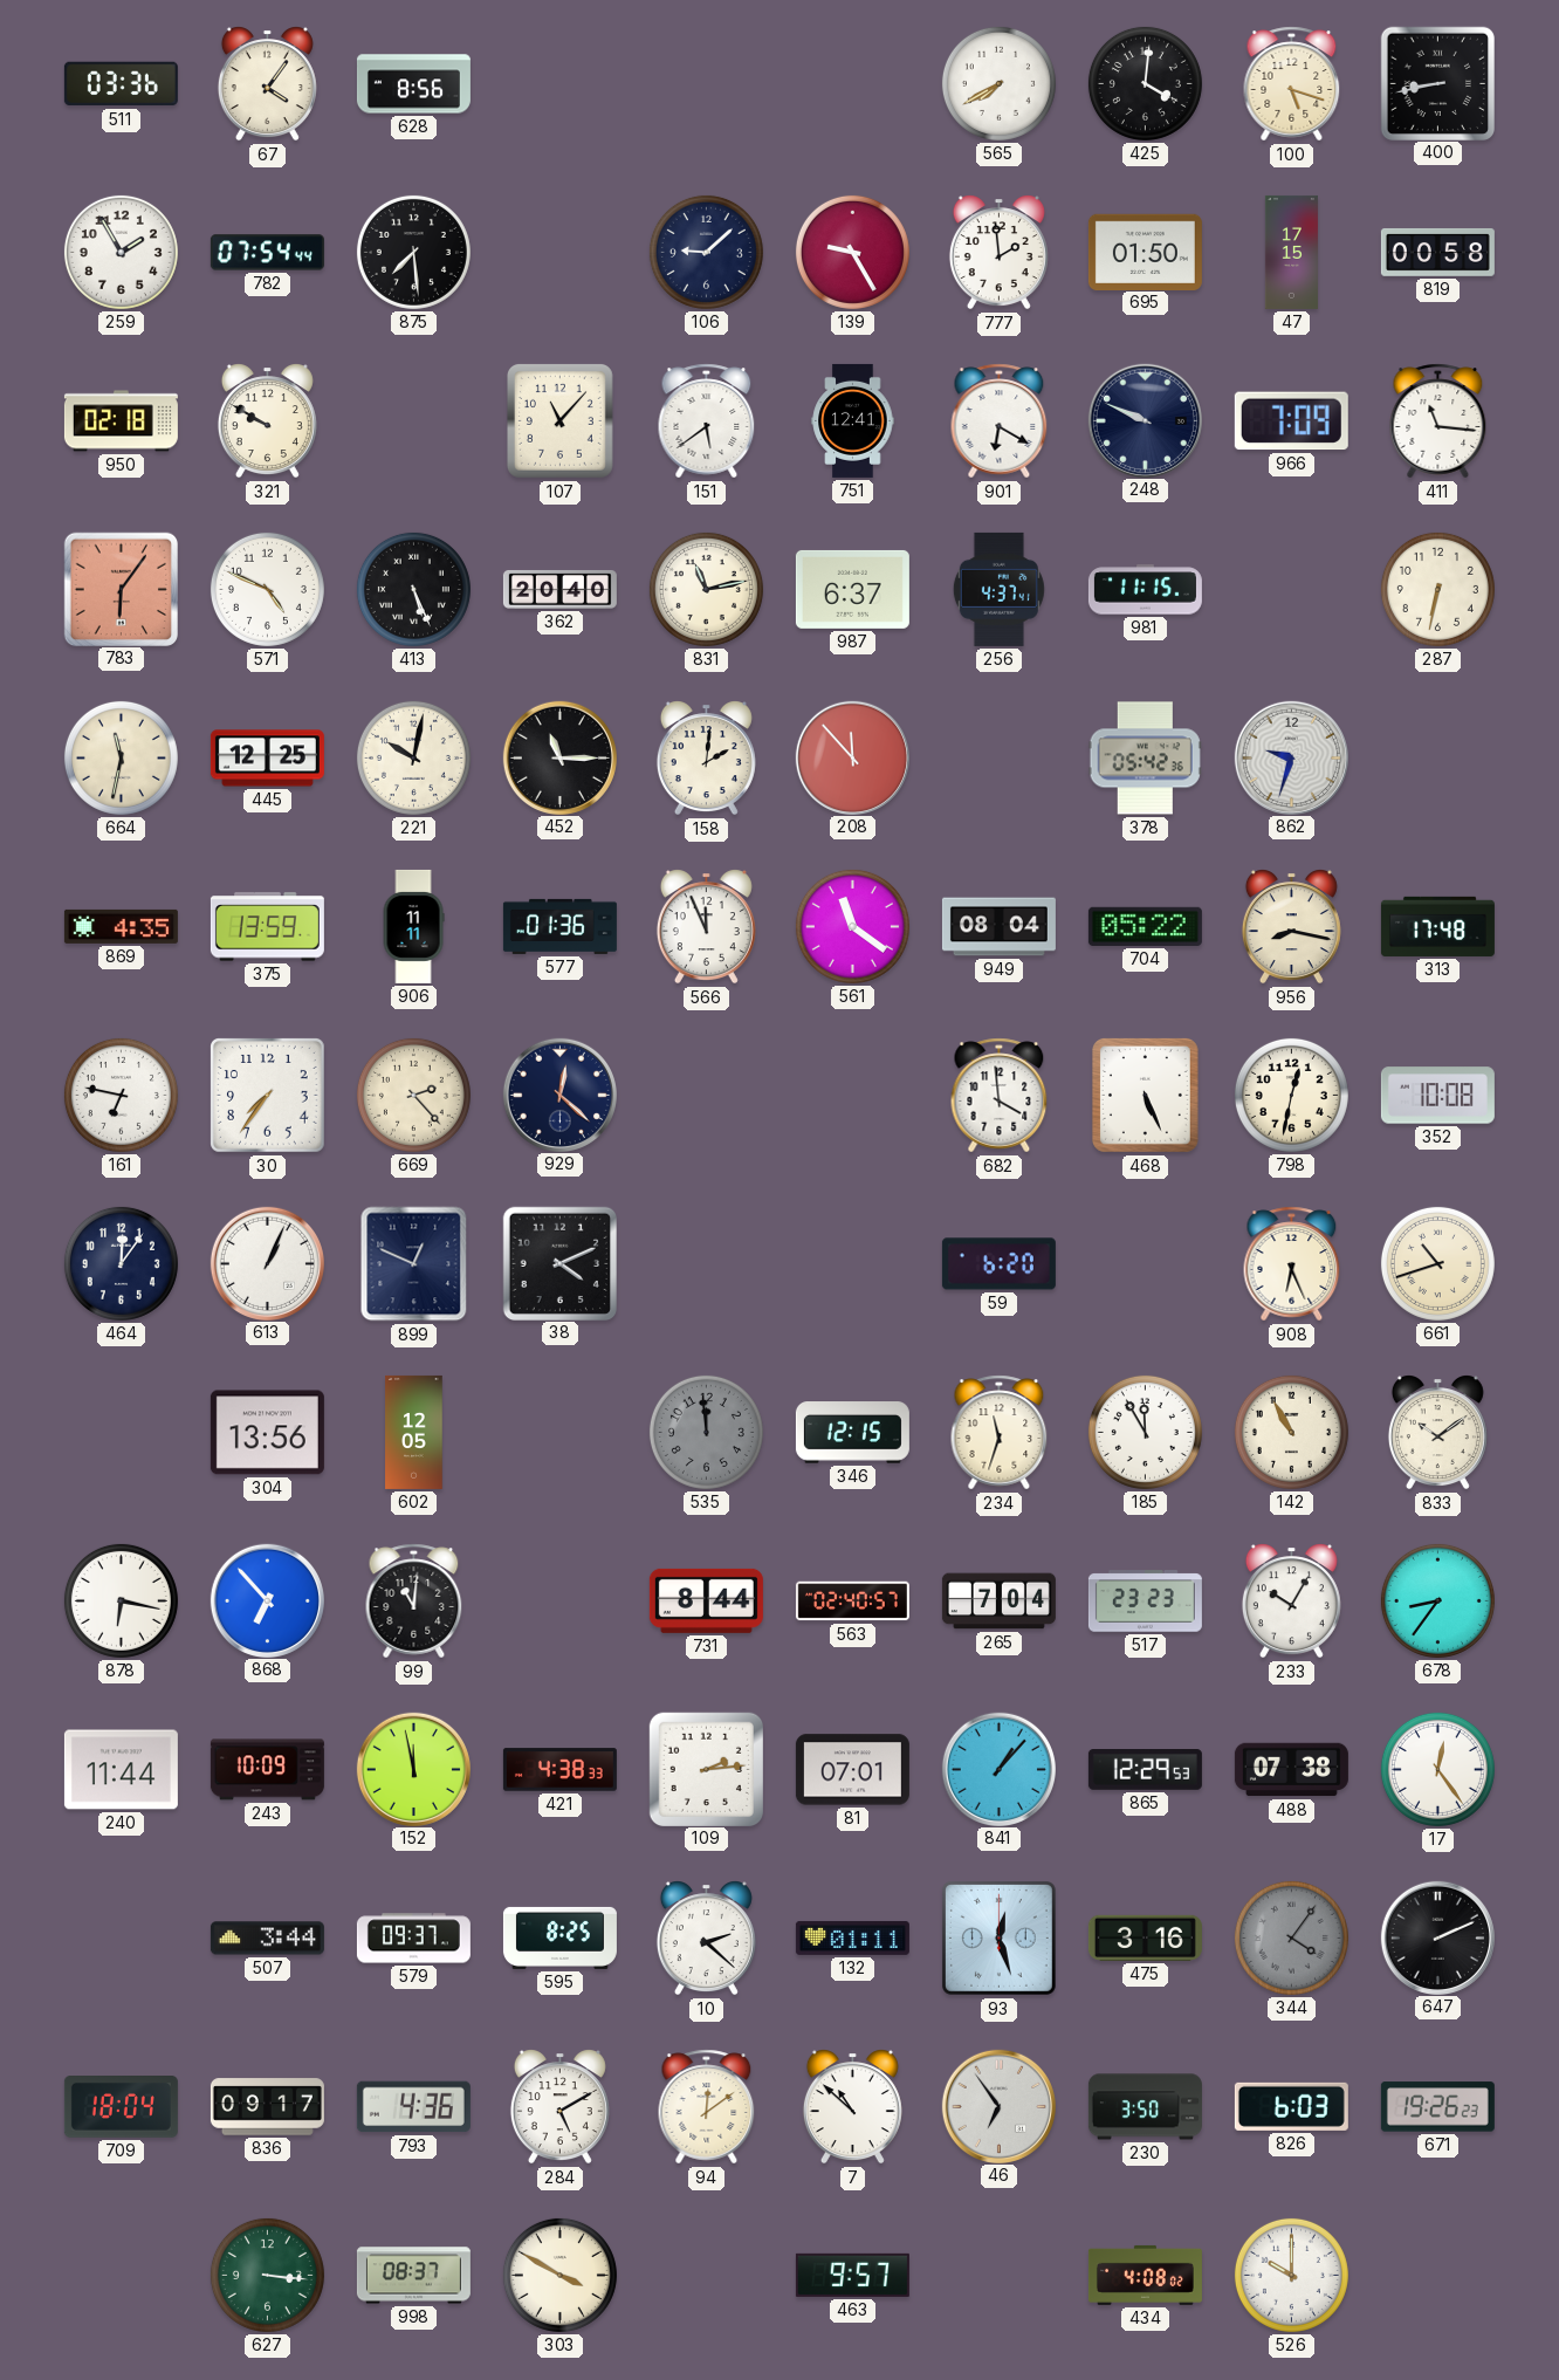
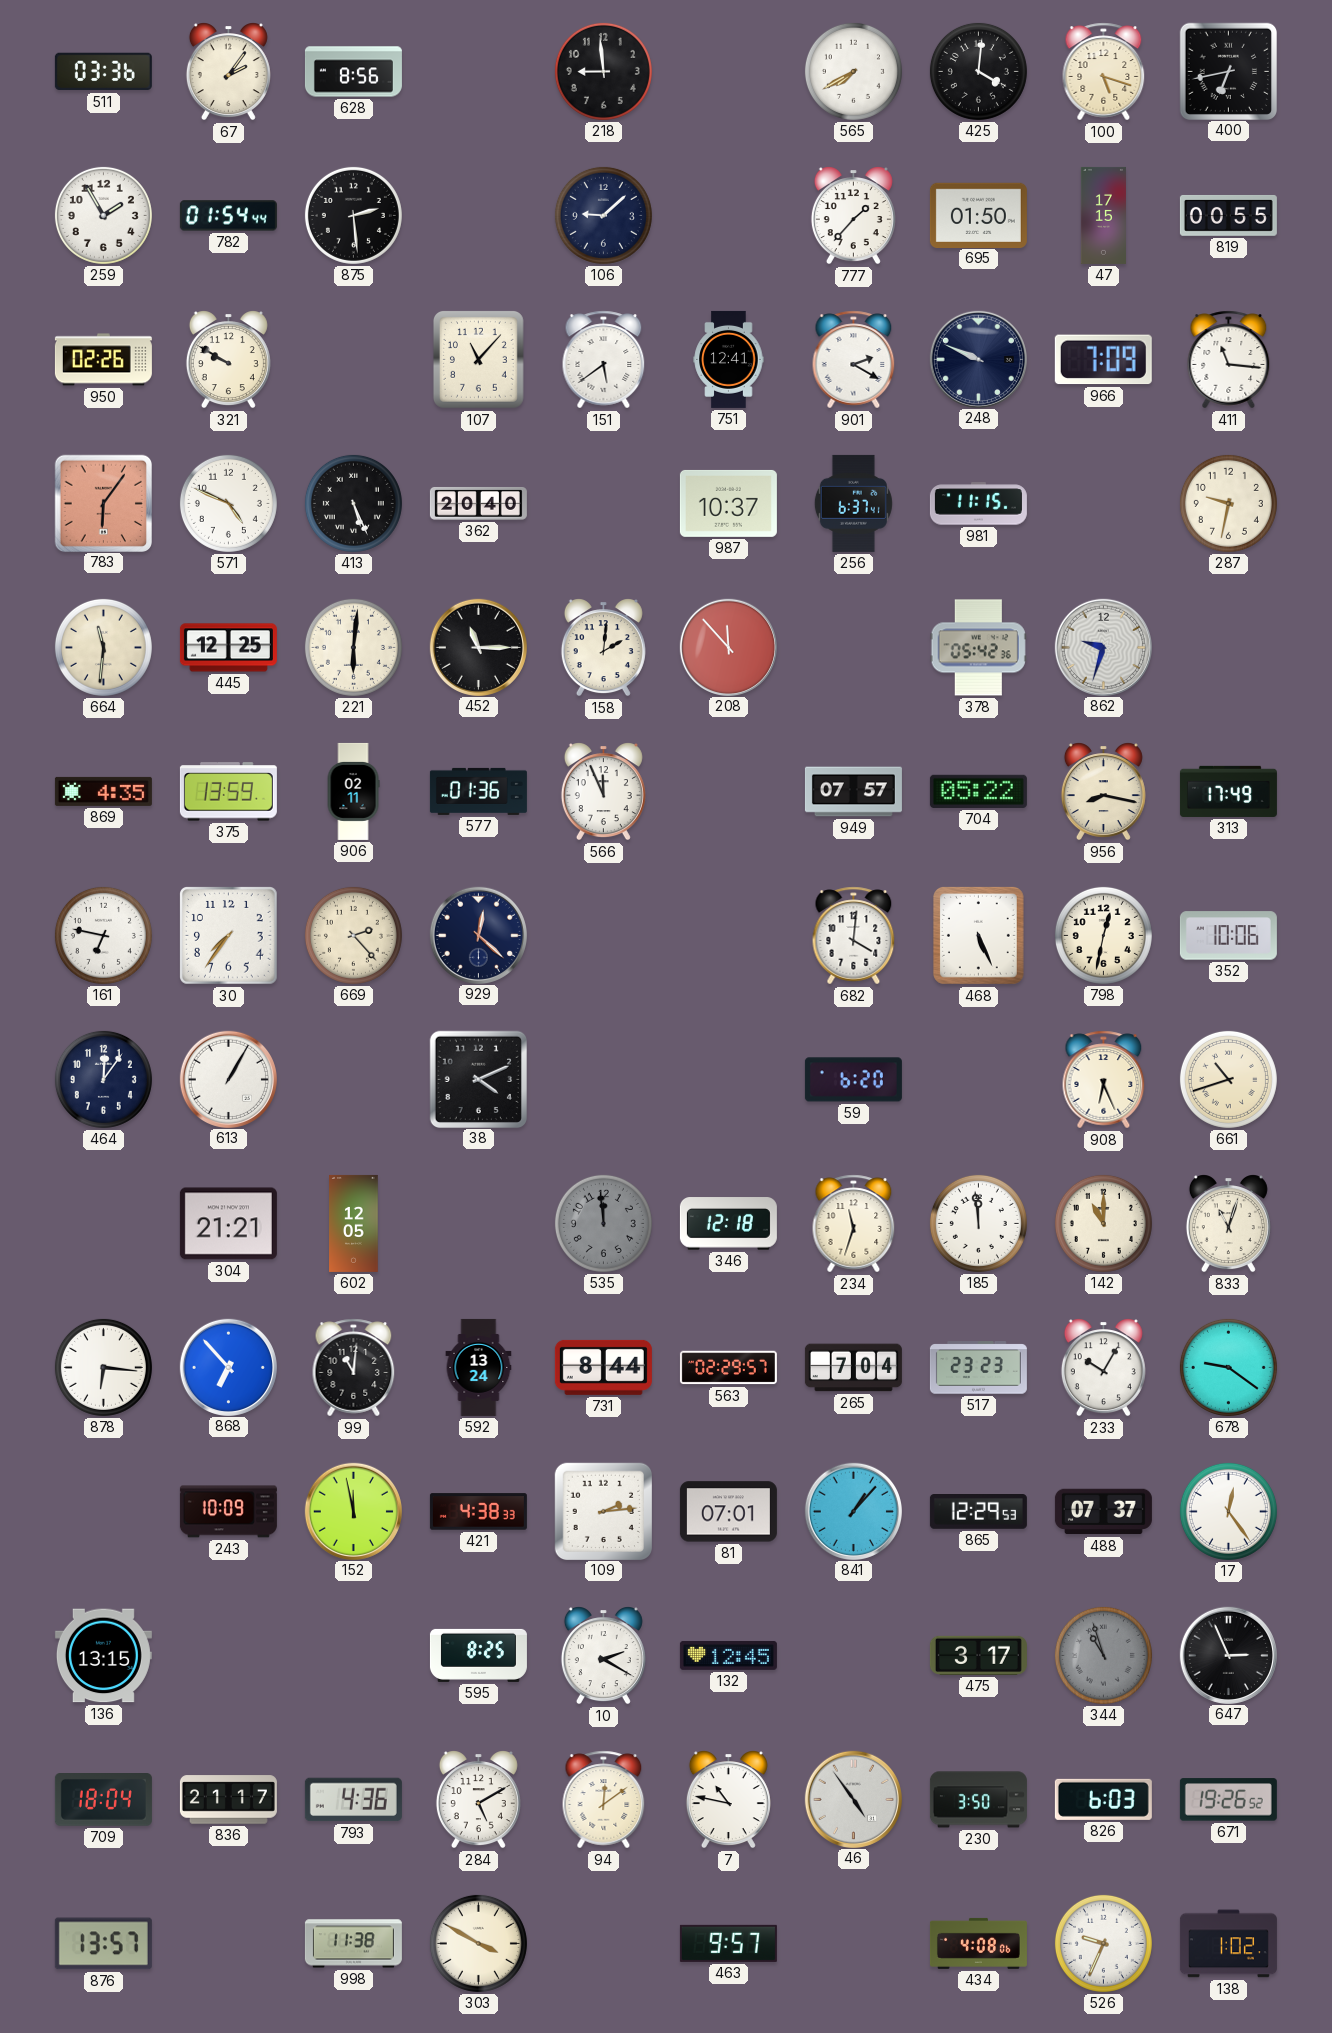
67: 4:06 -> 2:06
218: none -> 8:59
400: 8:43 -> 6:43
782: 07:54 -> 01:54
875: 7:29 -> 2:29
139: 9:25 -> none
777: 1:59 -> 1:37
819: 00:58 -> 00:55
950: 02:18 -> 02:26
901: 6:20 -> 2:20
831: 11:13 -> none
987: 6:37 -> 10:37
256: 4:37 -> 6:37
287: 6:32 -> 9:32
664: 11:32 -> 11:31
221: 10:02 -> 6:01
906: 11:11 -> 02:11
561: 11:21 -> none
949: 08:04 -> 07:57
313: 17:48 -> 17:49
682: 3:59 -> 4:01
352: 10:08 -> 10:06
613: 1:04 -> 1:05
899: 12:49 -> none
304: 13:56 -> 21:21
346: 12:15 -> 12:18
185: 11:55 -> 11:59
142: 10:55 -> 11:00
833: 10:09 -> 11:03
878: 6:17 -> 6:16
592: none -> 13:24
563: 02:40 -> 02:29
678: 8:36 -> 9:21
240: 11:44 -> none
488: 07:38 -> 07:37
136: none -> 13:15
507: 3:44 -> none
579: 09:37 -> none
10: 2:22 -> 2:20
132: 01:11 -> 12:45
93: 12:27 -> none
475: 3:16 -> 3:17
344: 4:06 -> 10:57
647: 2:11 -> 2:56
836: 09:17 -> 21:17
7: 10:52 -> 10:47
46: 6:54 -> 4:54
671: 19:26:23 -> 19:26:52
876: none -> 13:57
627: 3:16 -> none
998: 08:37 -> 11:38
434: 4:08:02 -> 4:08:06
526: 10:00 -> 9:34
138: none -> 1:02
